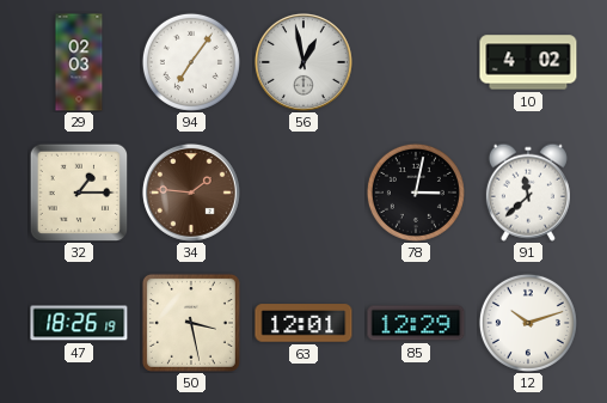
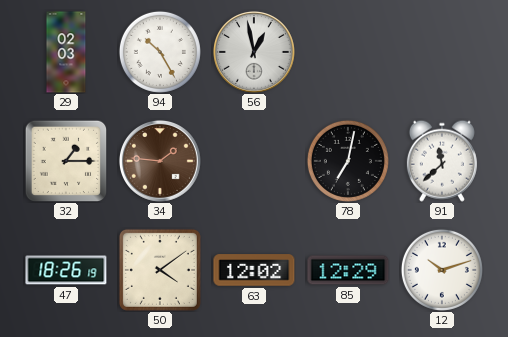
94: 7:06 -> 10:25
10: 4:02 -> none
78: 3:02 -> 7:02
50: 3:28 -> 4:09
63: 12:01 -> 12:02
